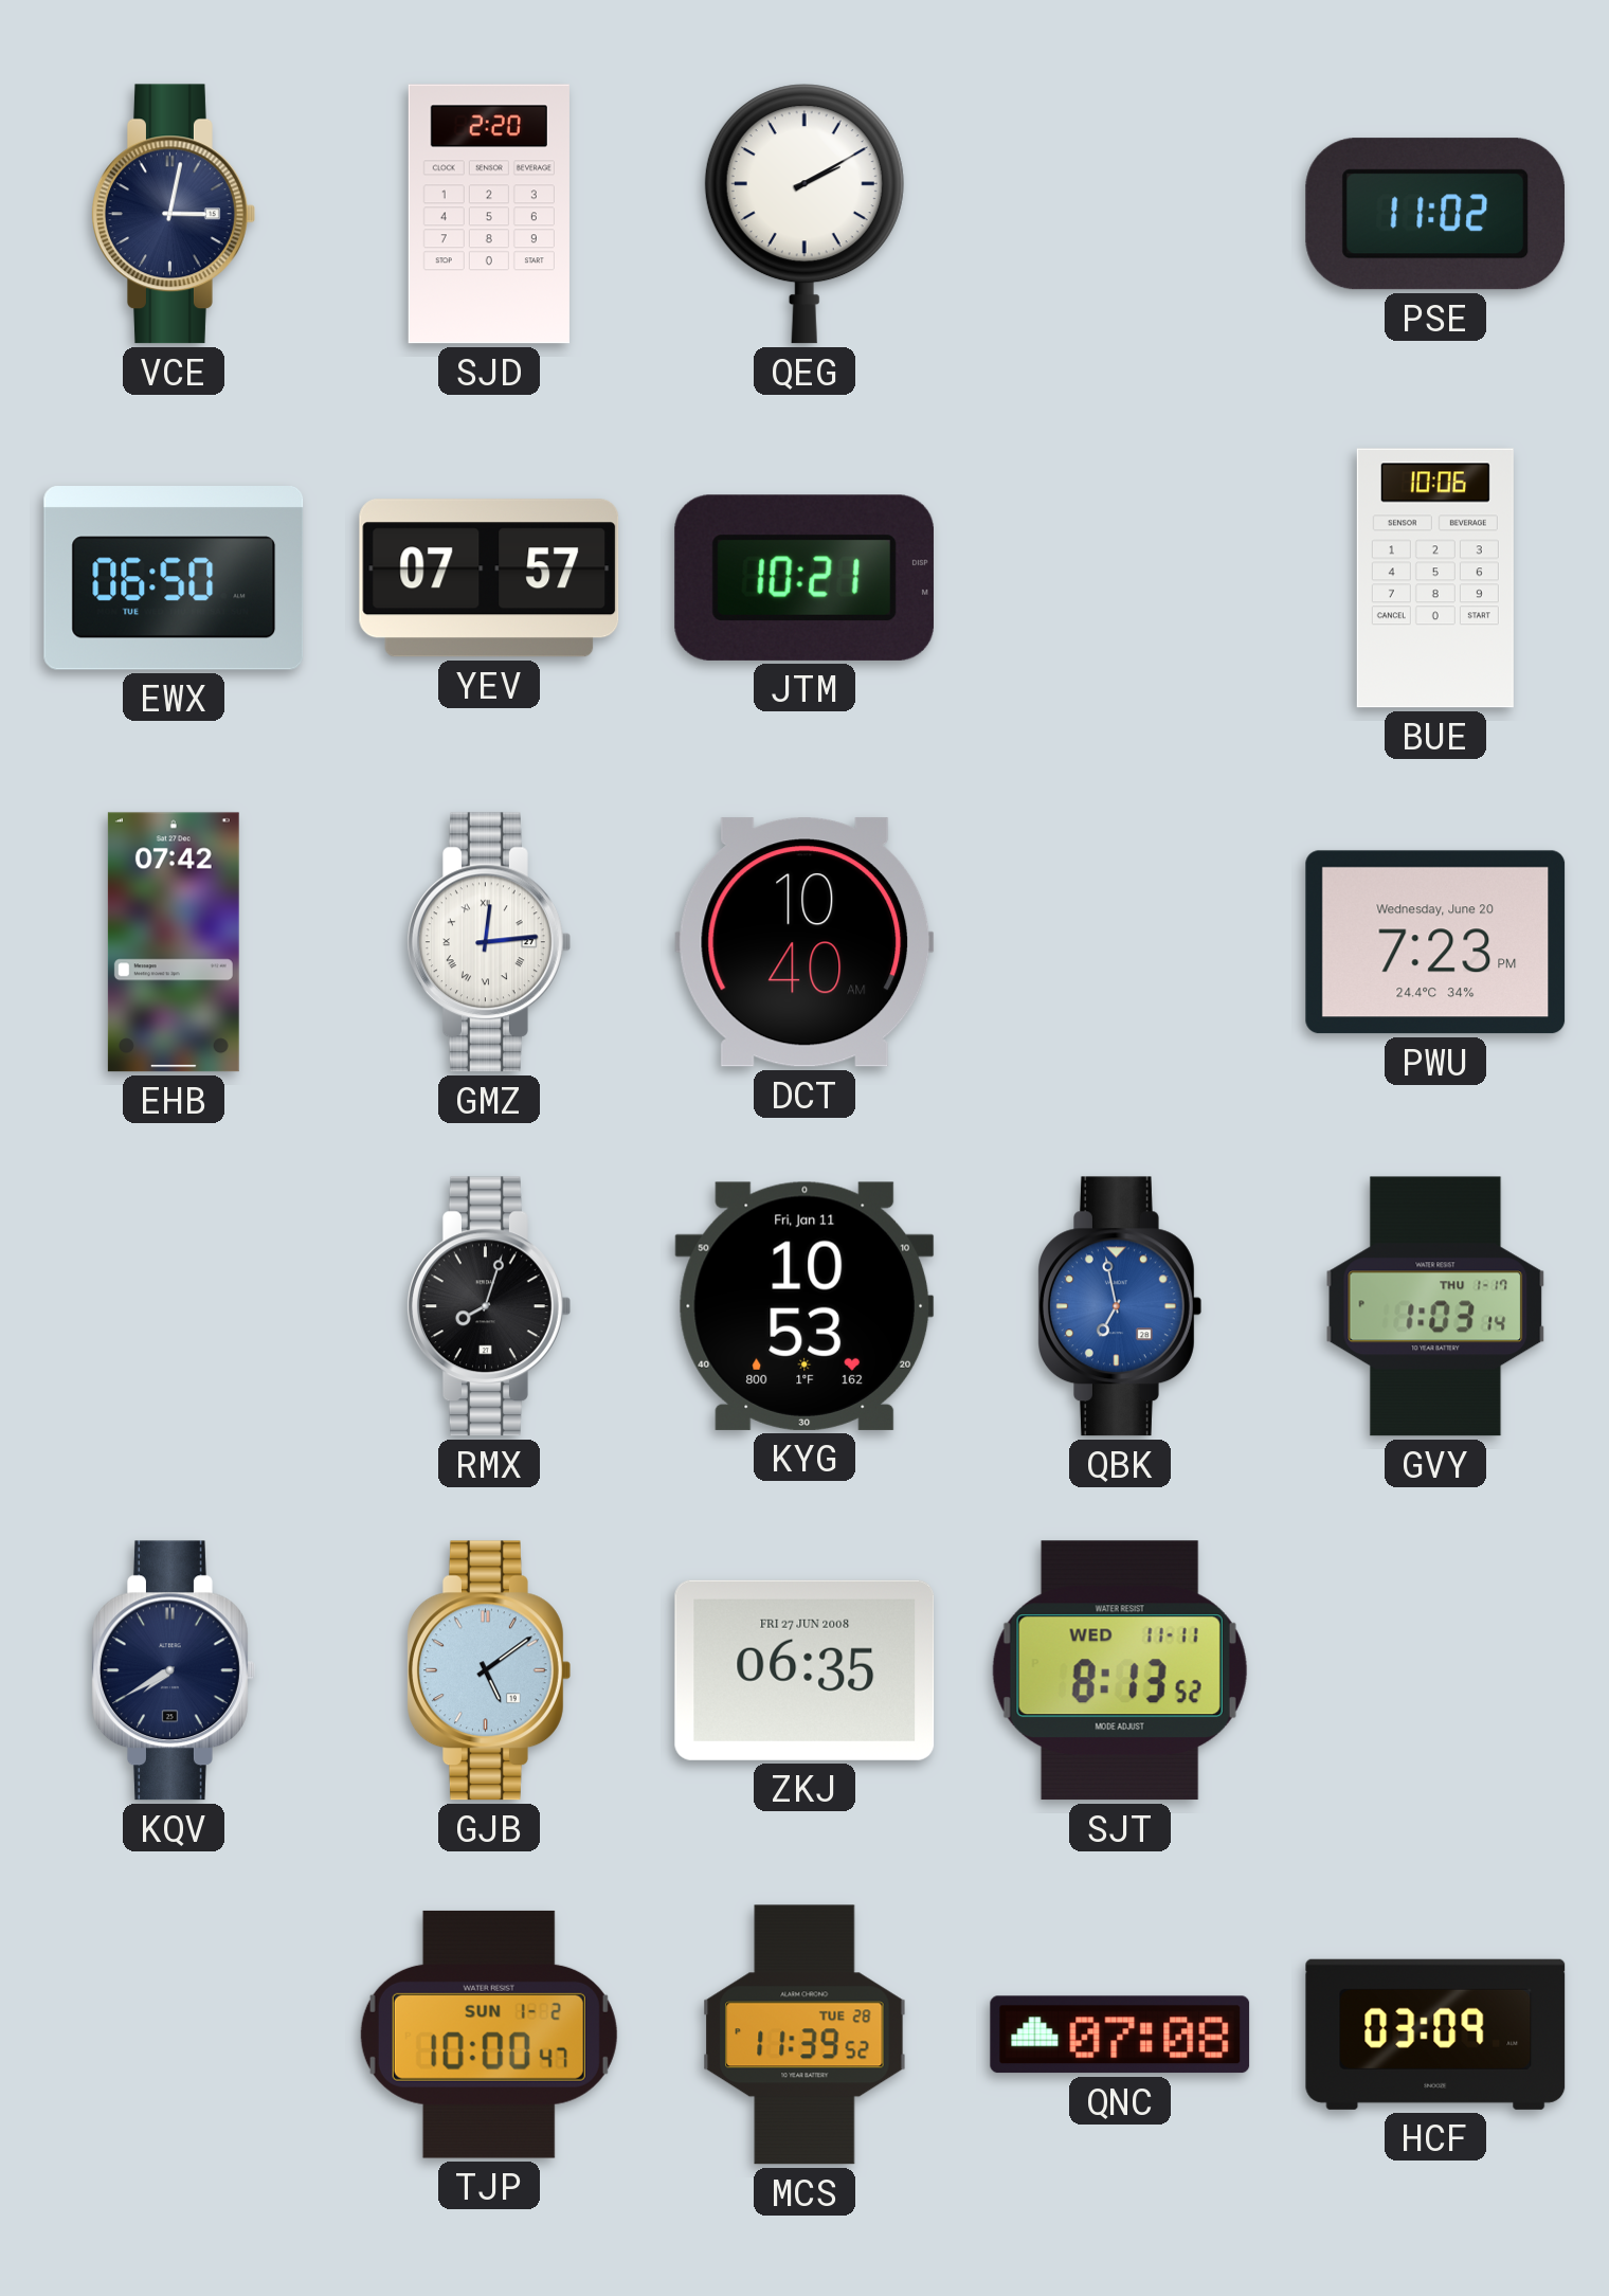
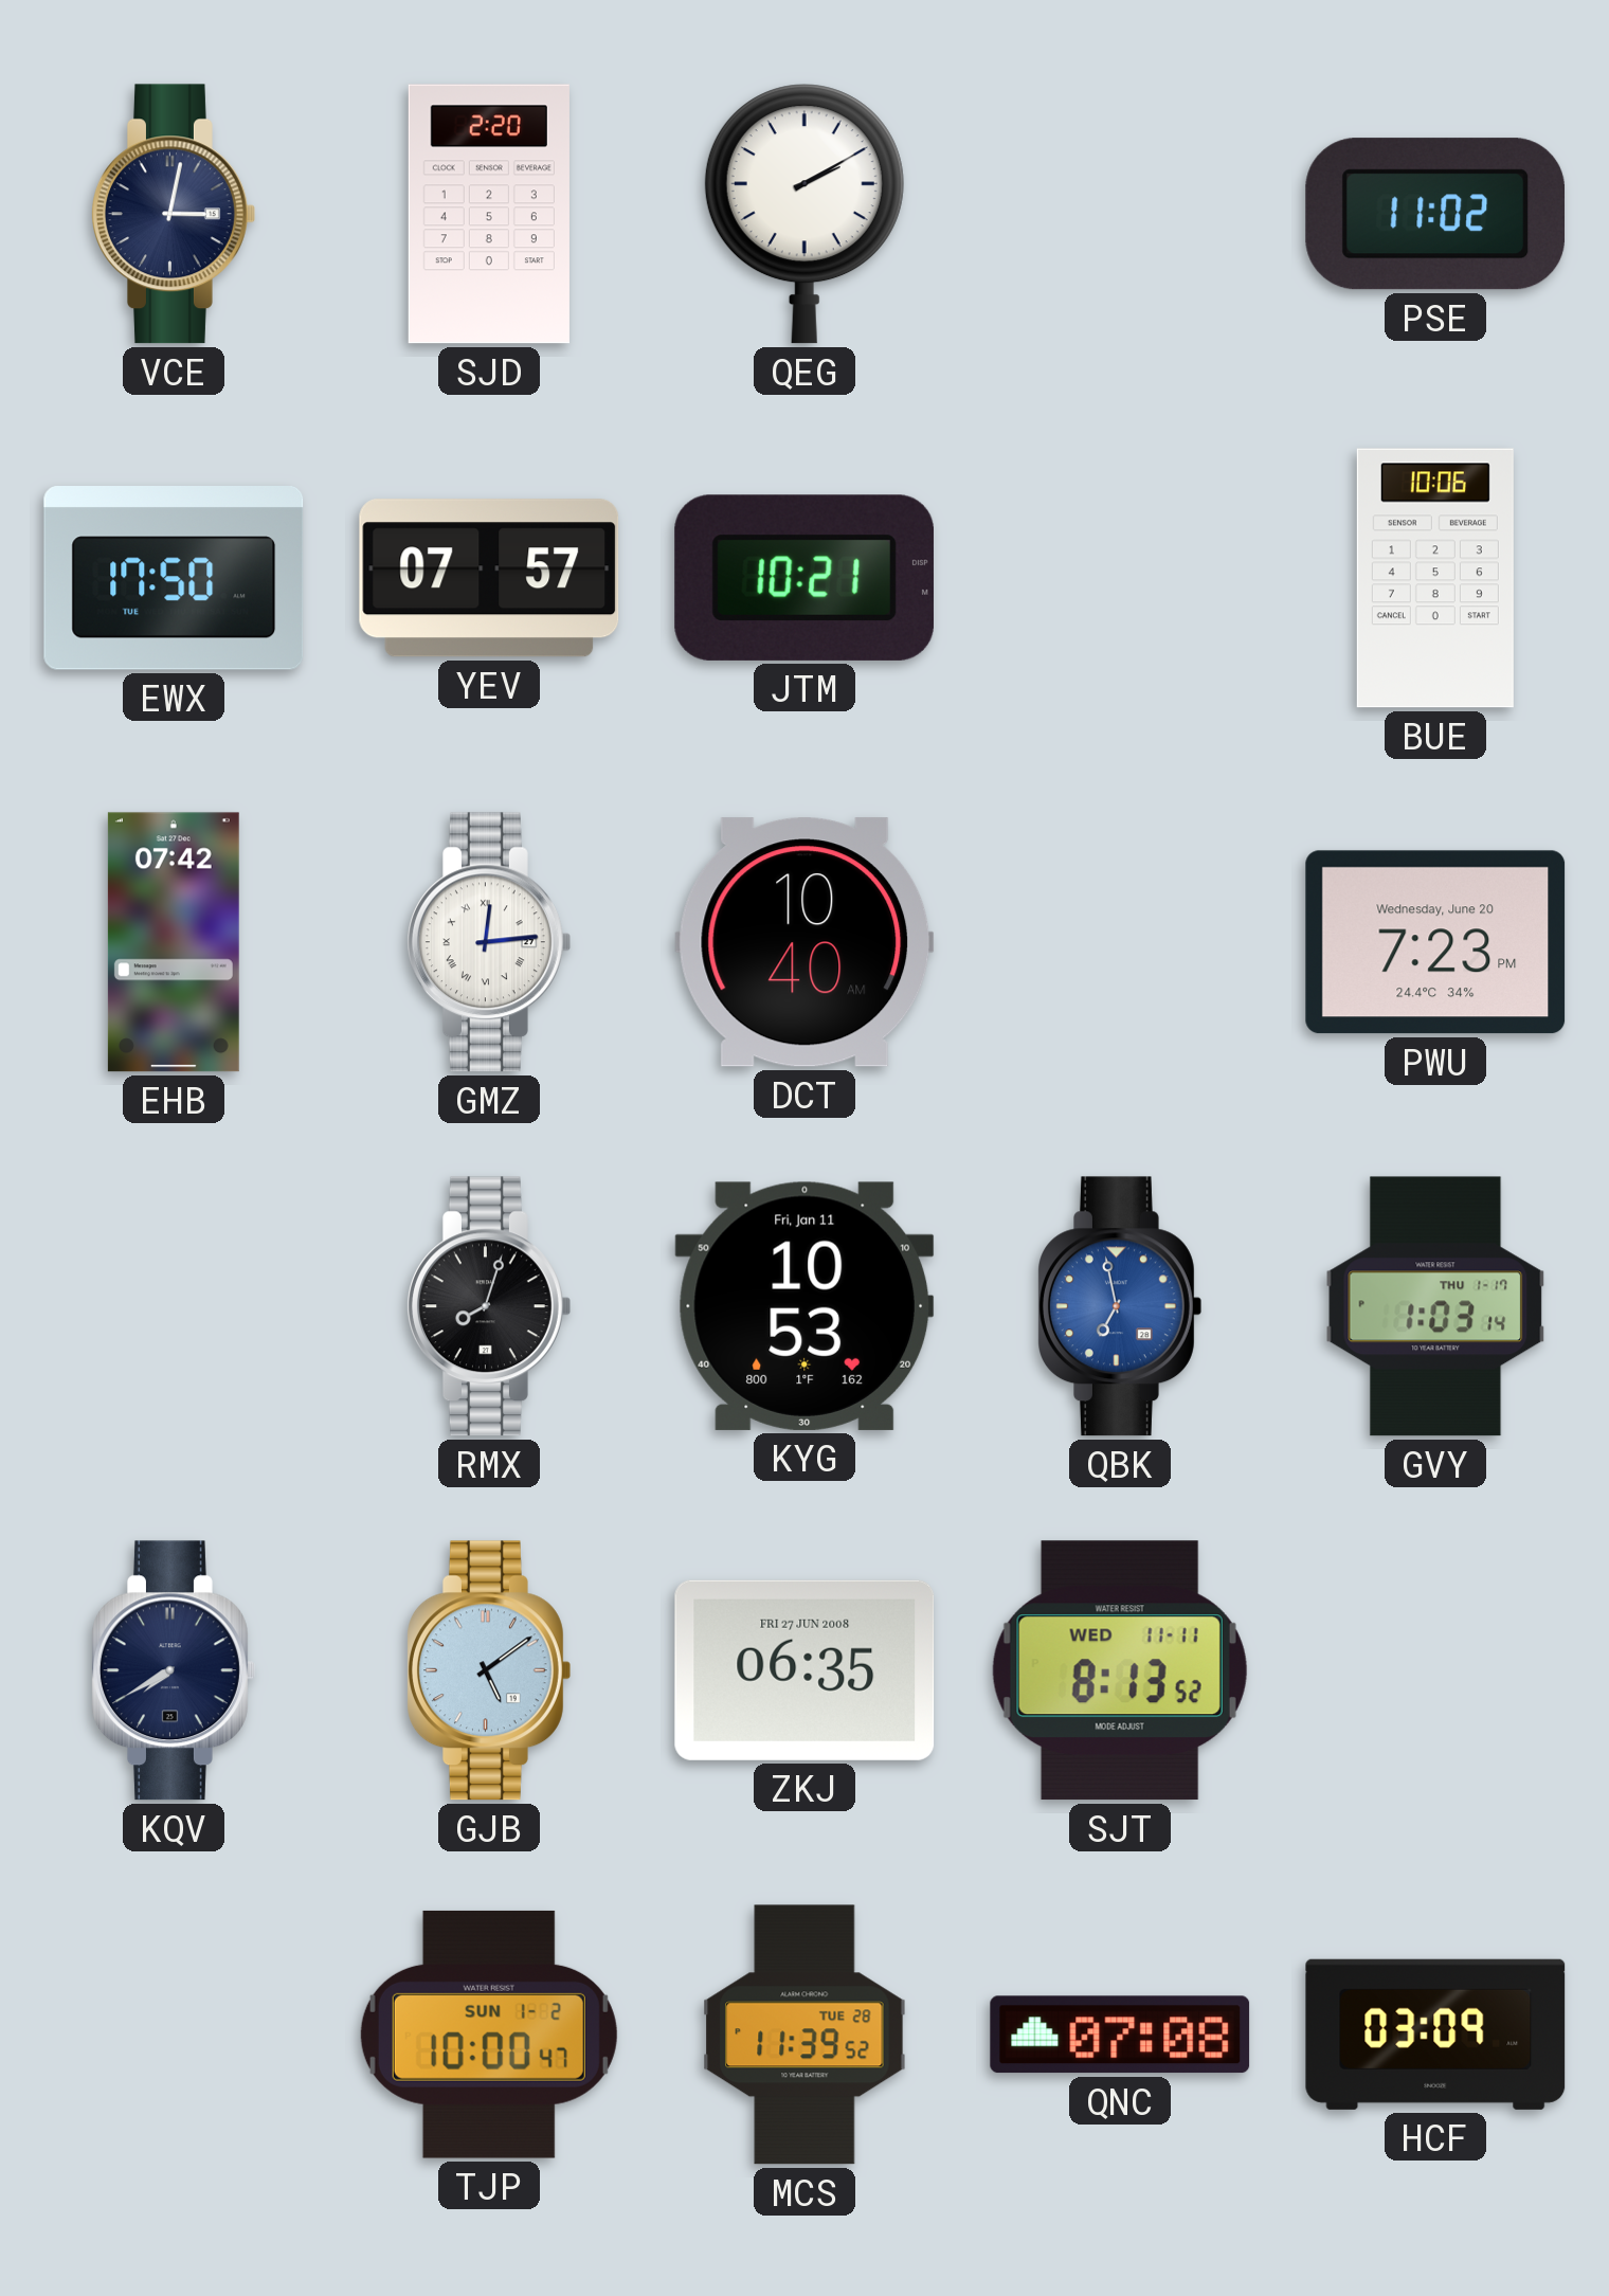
EWX: 06:50 -> 17:50
